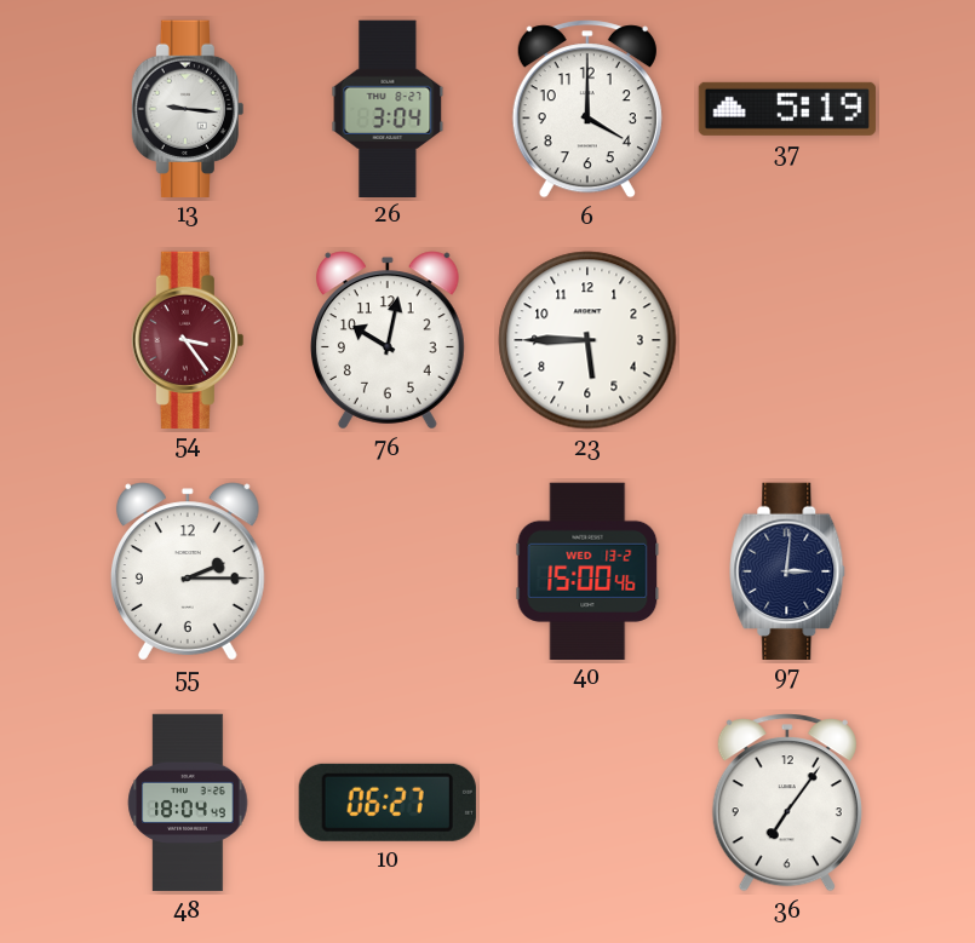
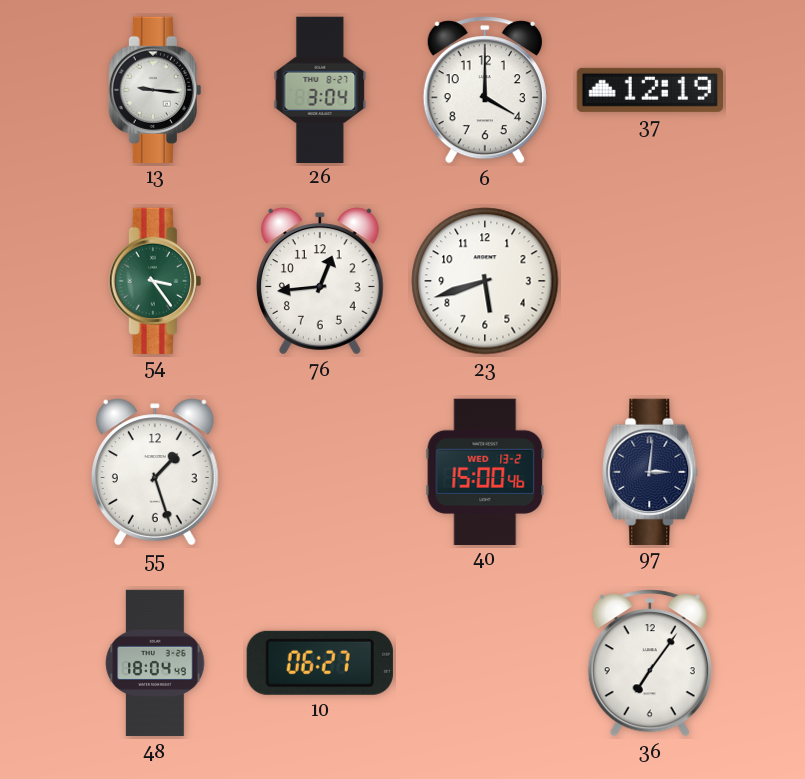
37: 5:19 -> 12:19
54 dial: burgundy -> green
76: 10:02 -> 12:44
23: 5:45 -> 5:42
55: 2:15 -> 1:27
